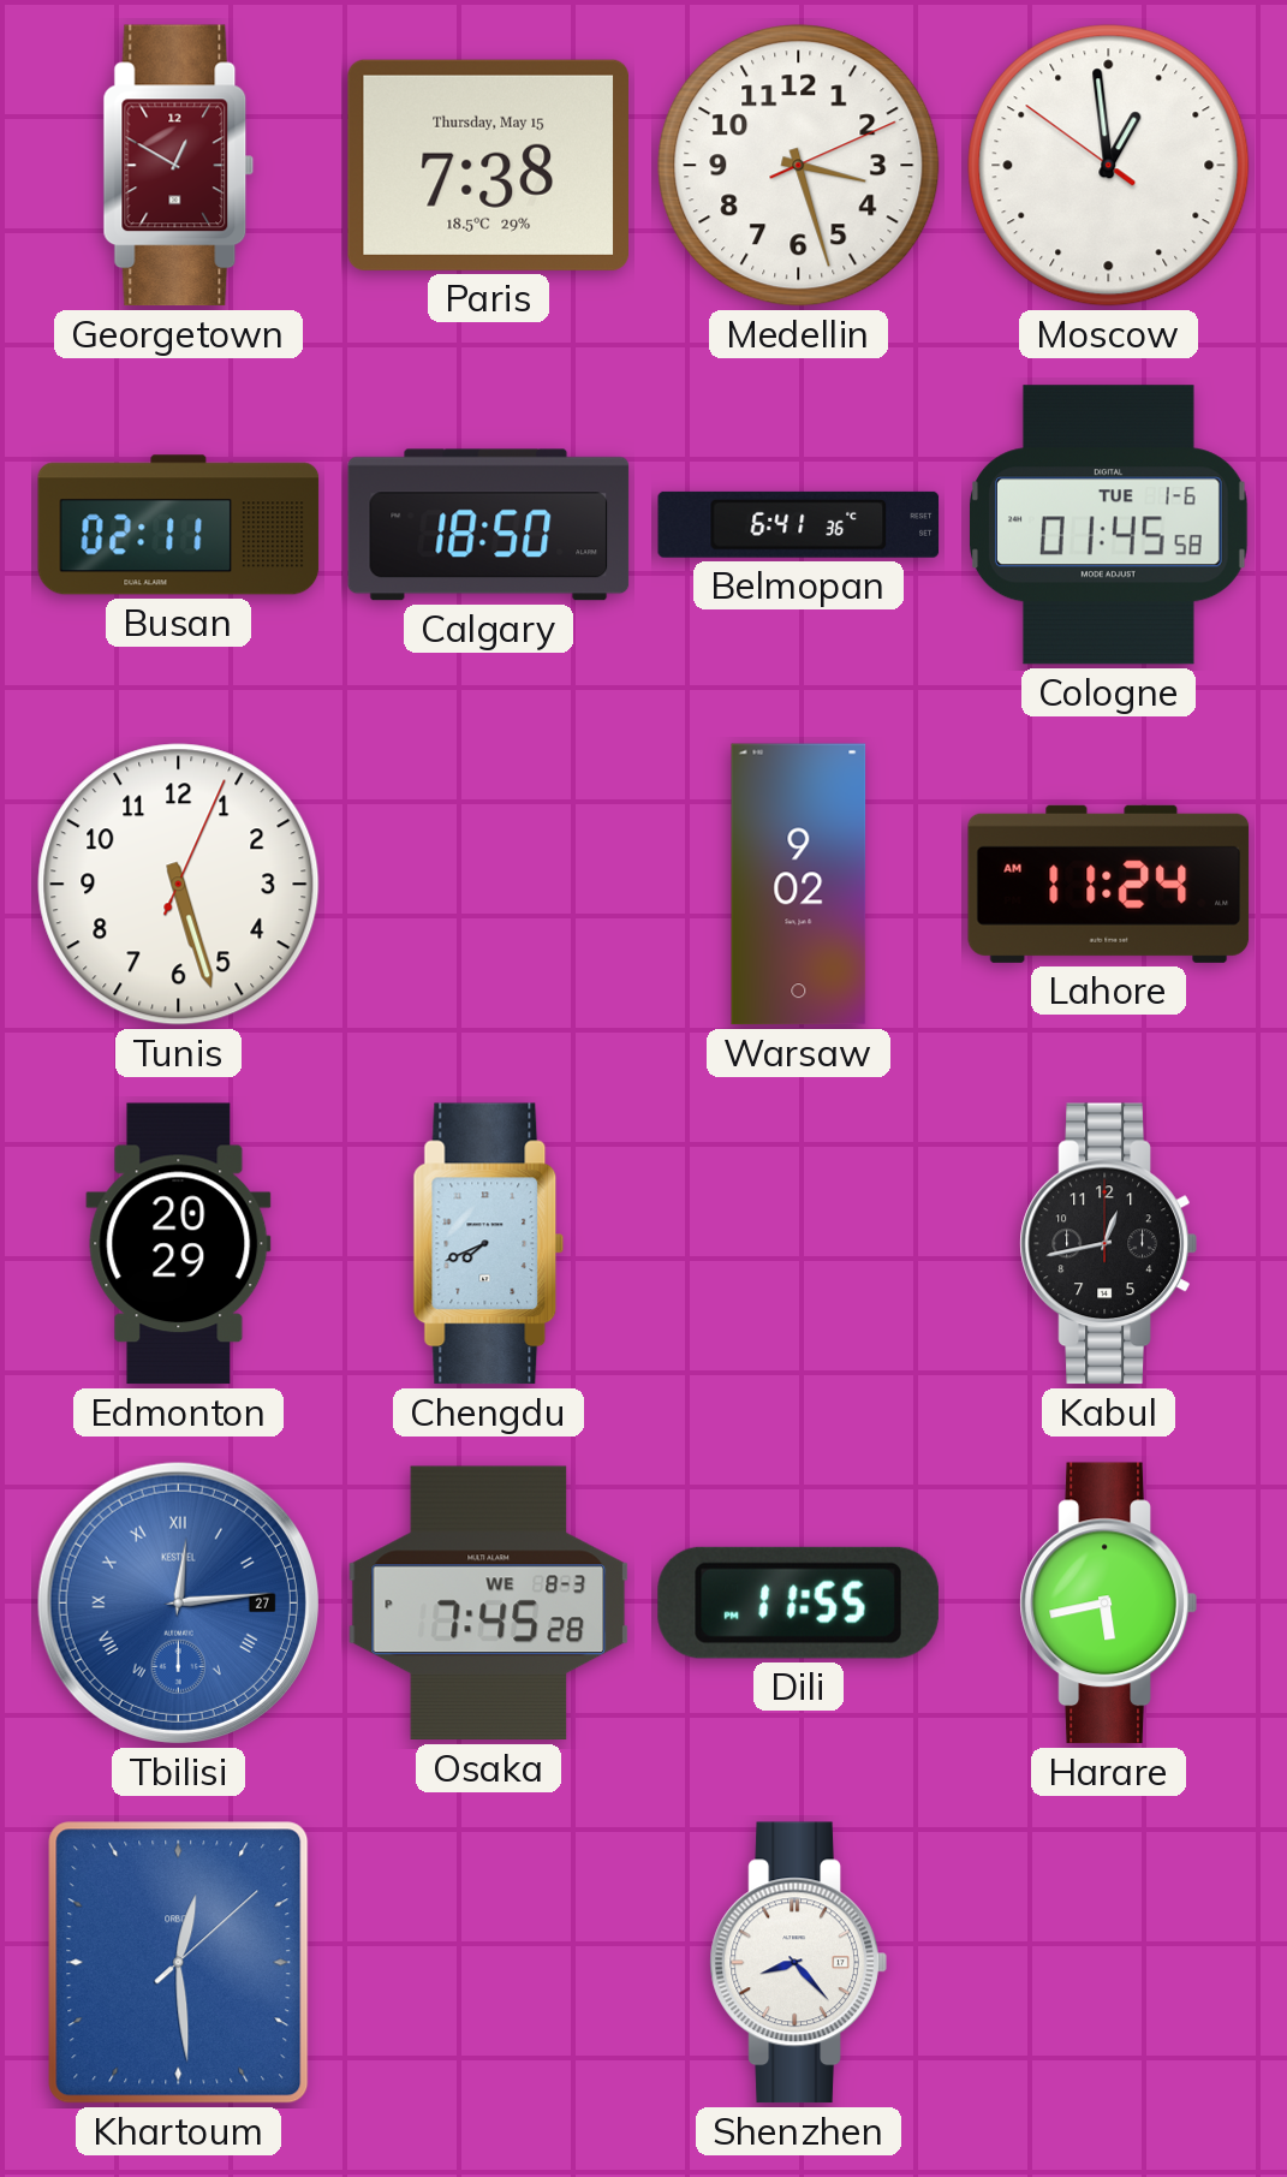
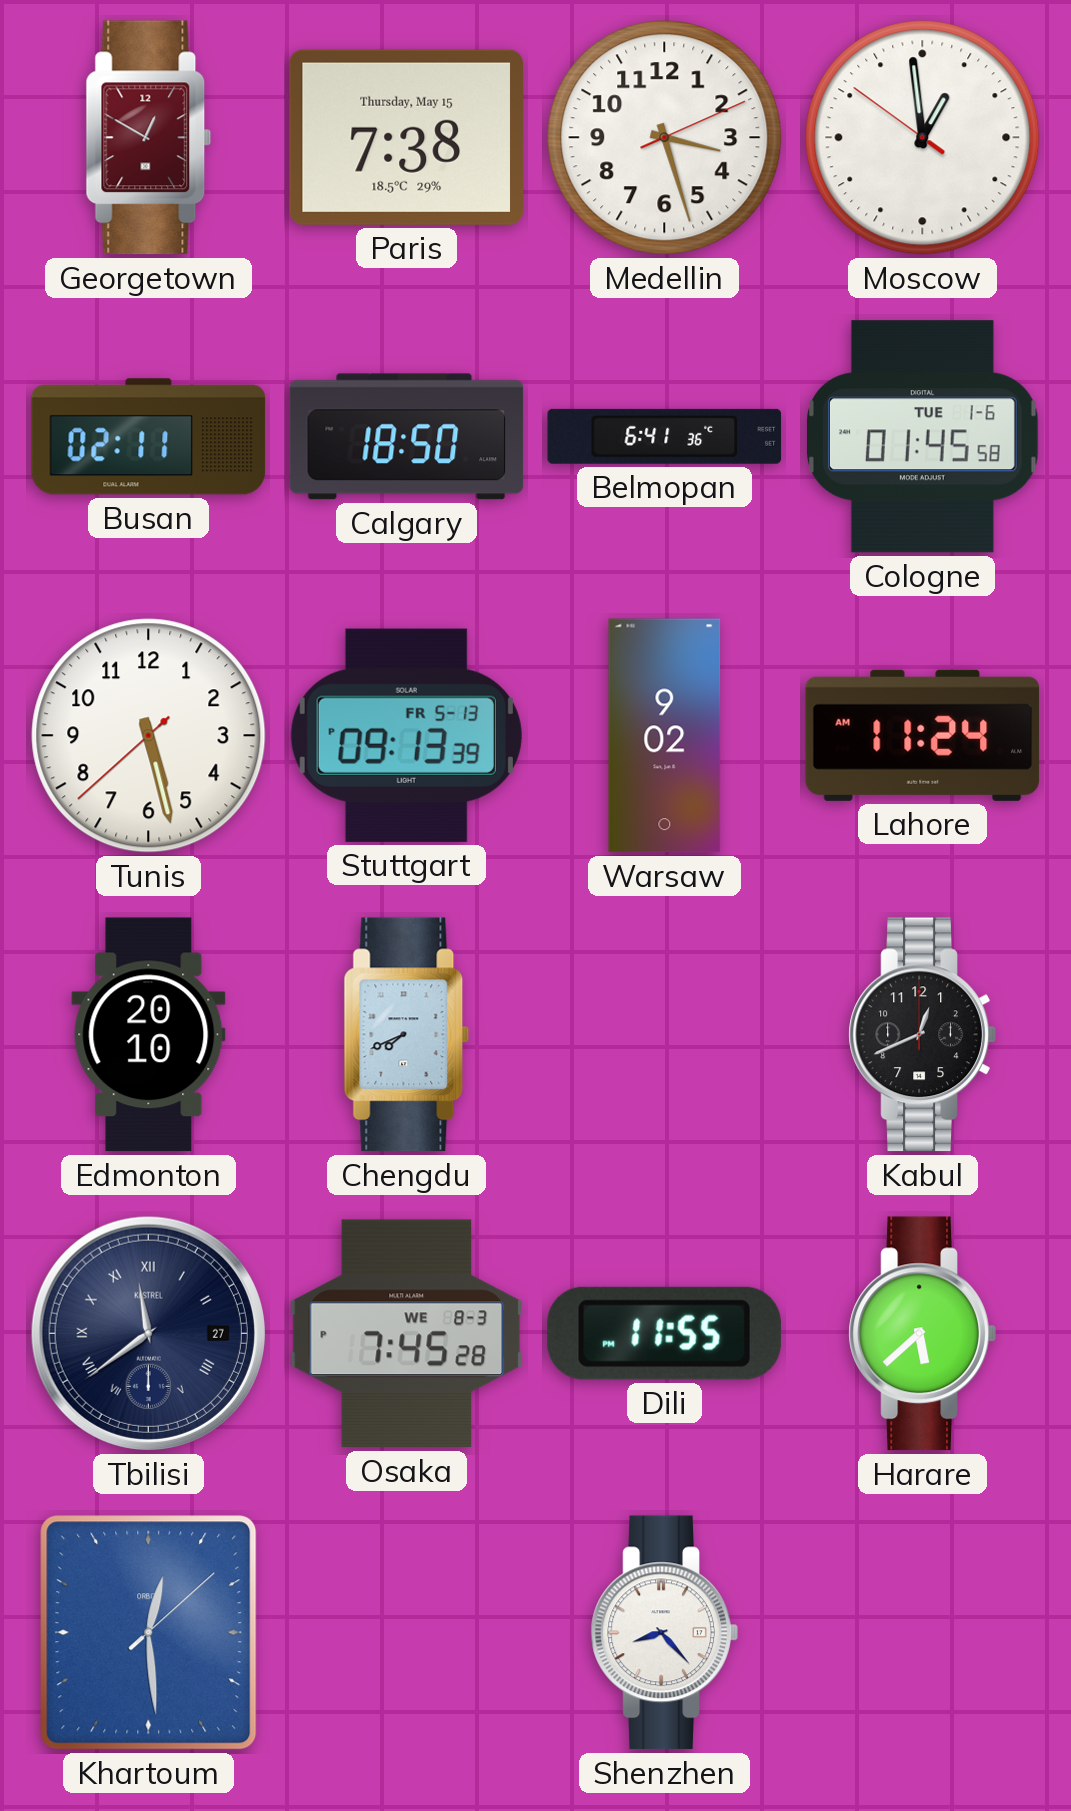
Tunis: 5:27:04 -> 5:27:38
Stuttgart: none -> 09:13
Edmonton: 20:29 -> 20:10
Kabul: 12:43 -> 12:41
Tbilisi: 12:14 -> 11:39
Tbilisi dial: blue -> navy
Harare: 5:43 -> 5:38
